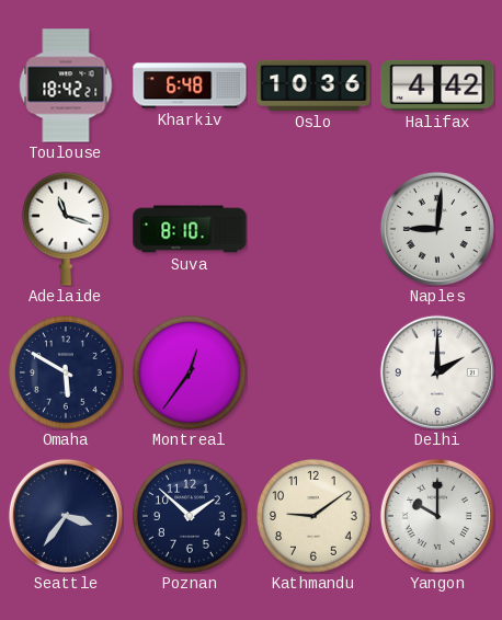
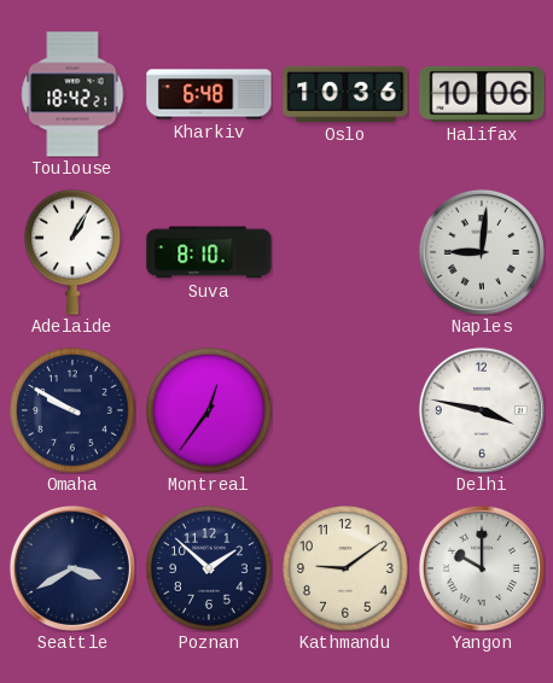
Halifax: 4:42 -> 10:06
Adelaide: 11:18 -> 1:05
Omaha: 5:50 -> 9:50
Delhi: 2:00 -> 3:47
Seattle: 3:36 -> 3:40
